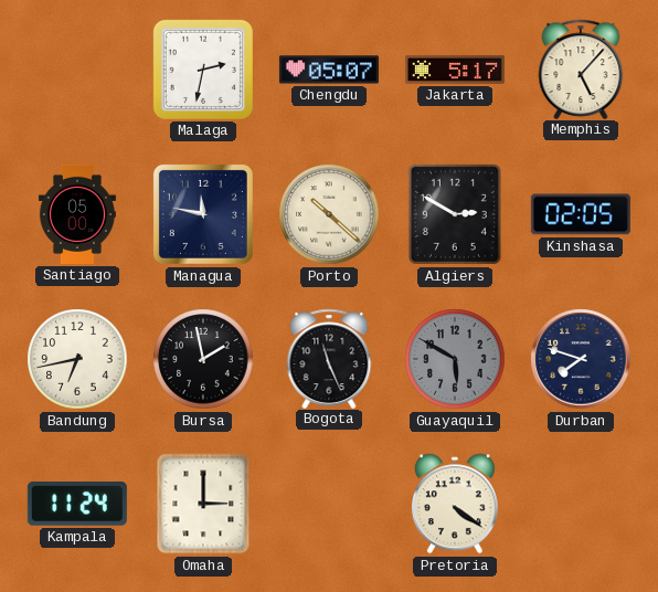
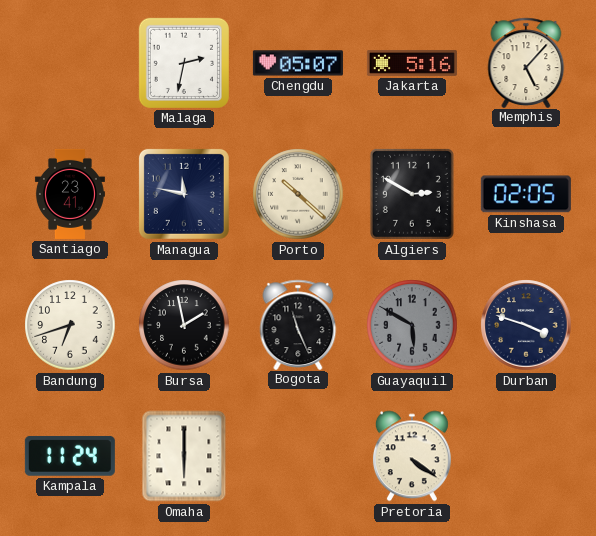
Jakarta: 5:17 -> 5:16
Santiago: 05:00 -> 23:41
Bandung: 6:43 -> 6:42
Durban: 7:48 -> 3:48
Omaha: 3:00 -> 6:00
